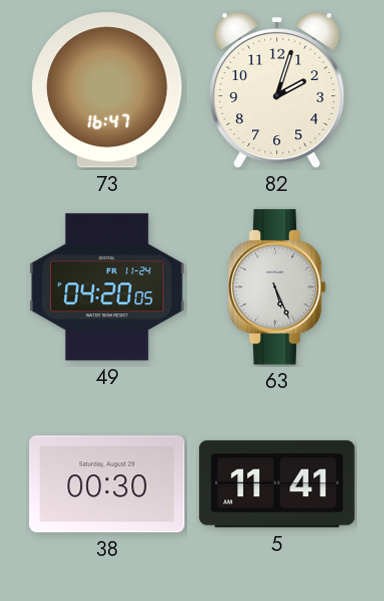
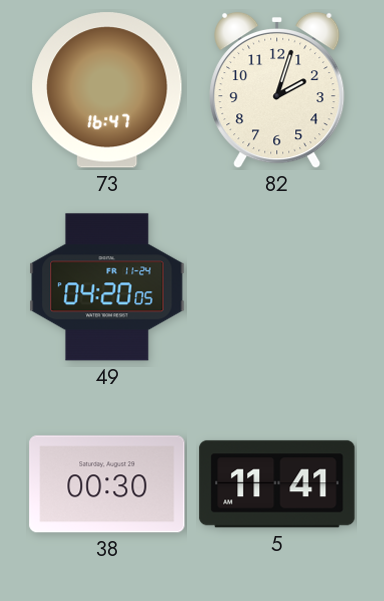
63: 5:26 -> none
